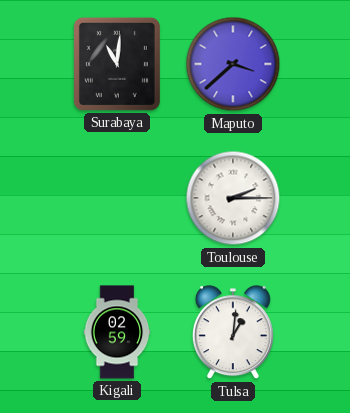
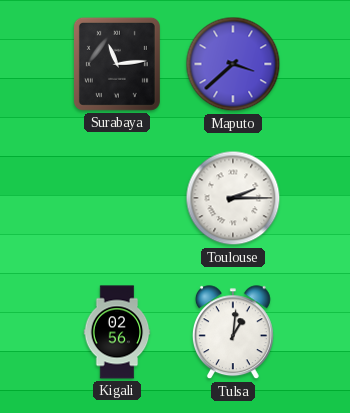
Surabaya: 11:01 -> 11:14
Kigali: 02:59 -> 02:56
